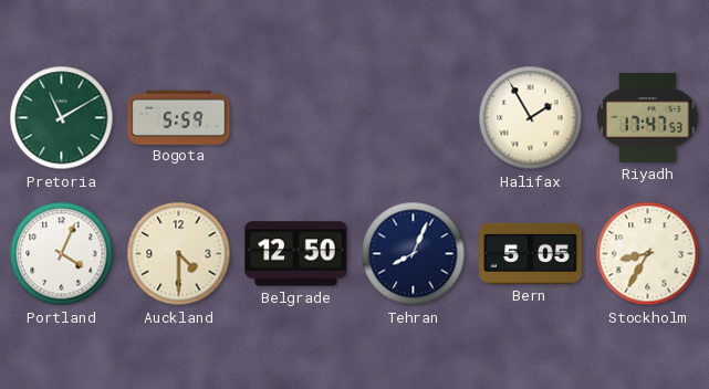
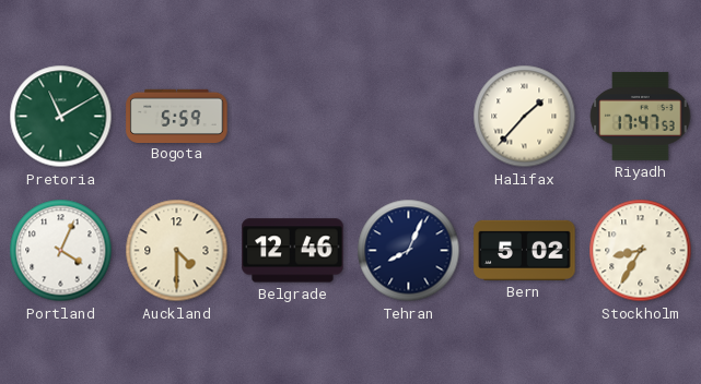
Halifax: 1:55 -> 1:37
Belgrade: 12:50 -> 12:46
Bern: 5:05 -> 5:02
